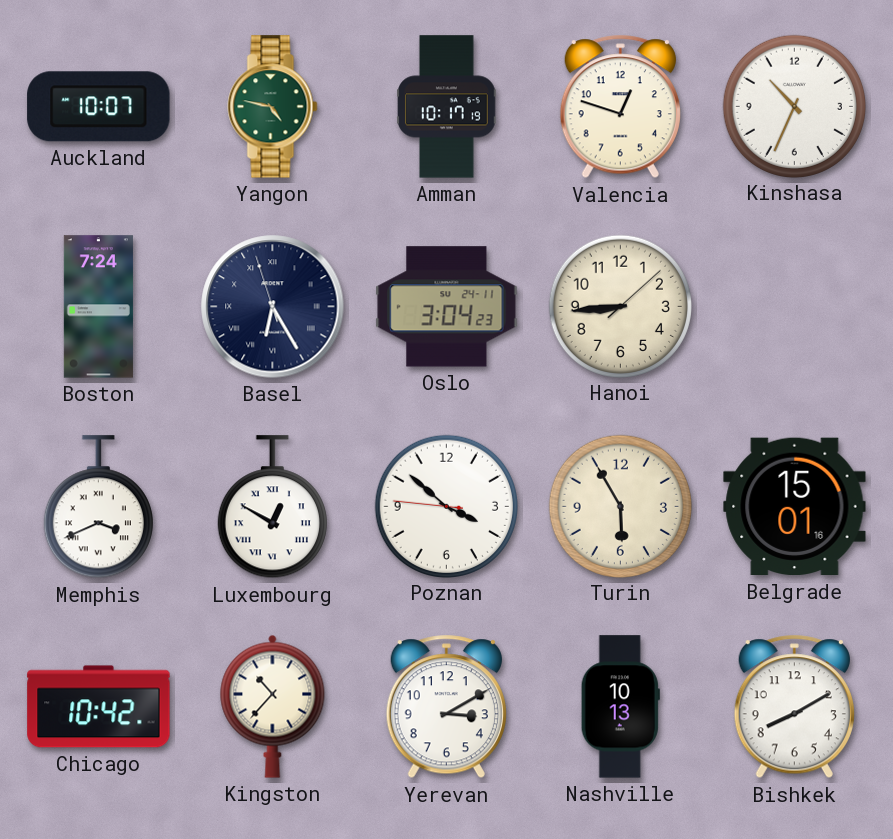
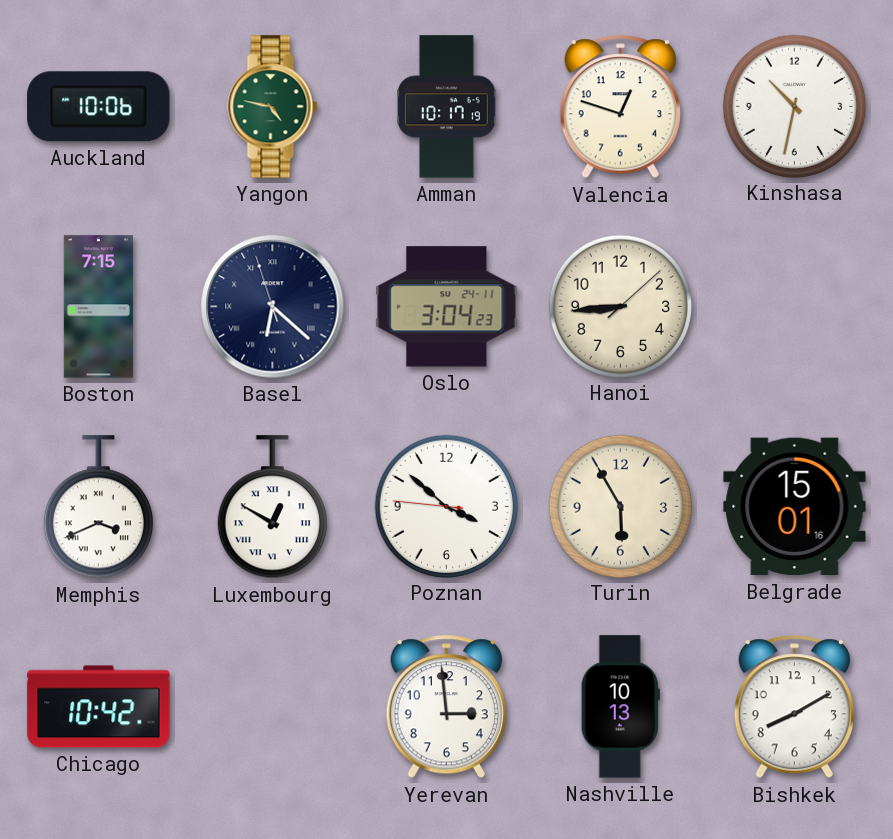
Auckland: 10:07 -> 10:06
Kinshasa: 10:34 -> 10:32
Boston: 7:24 -> 7:15
Basel: 6:24 -> 6:21
Kingston: 10:37 -> none
Yerevan: 3:10 -> 2:59
